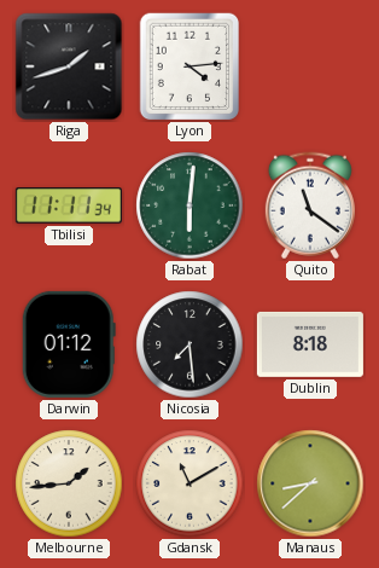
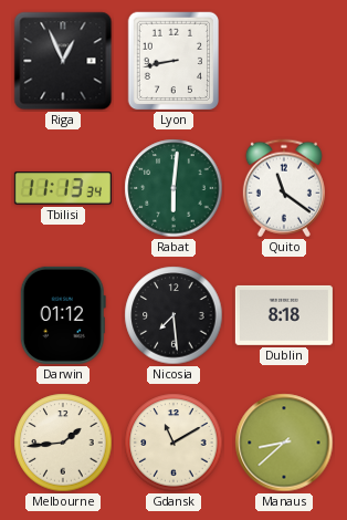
Riga: 1:42 -> 12:56
Lyon: 4:14 -> 8:43
Tbilisi: 11:11 -> 11:13
